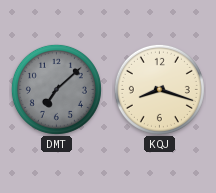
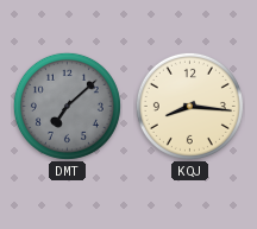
KQJ: 8:18 -> 8:16
